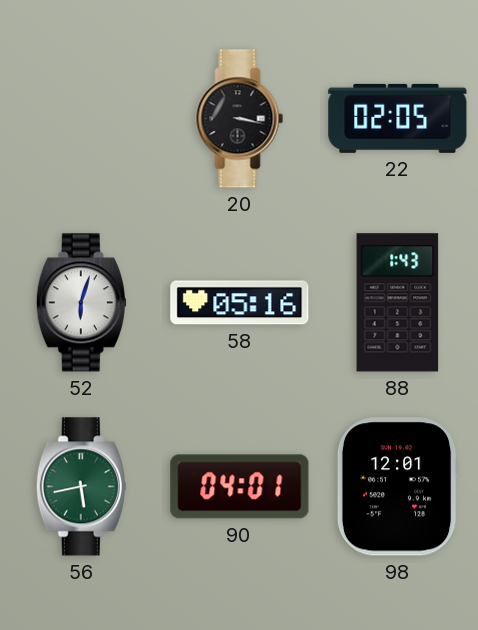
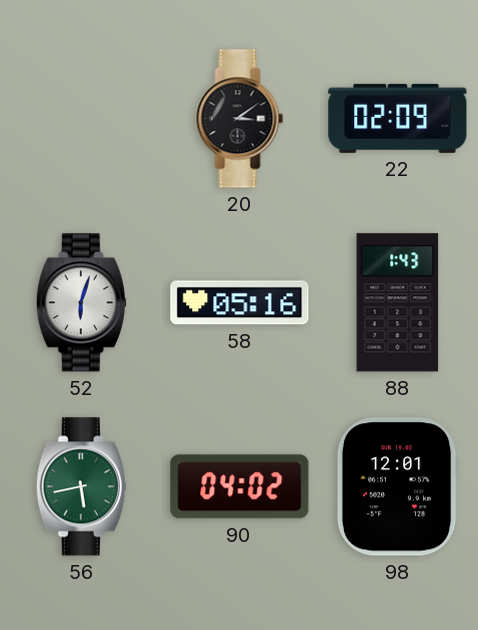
20: 3:17 -> 3:09
22: 02:05 -> 02:09
90: 04:01 -> 04:02
